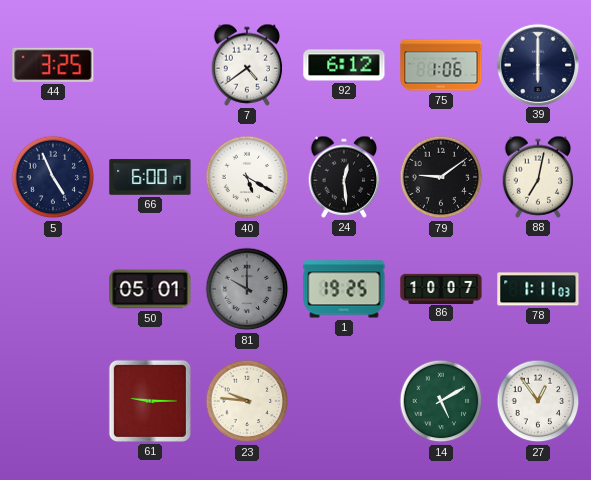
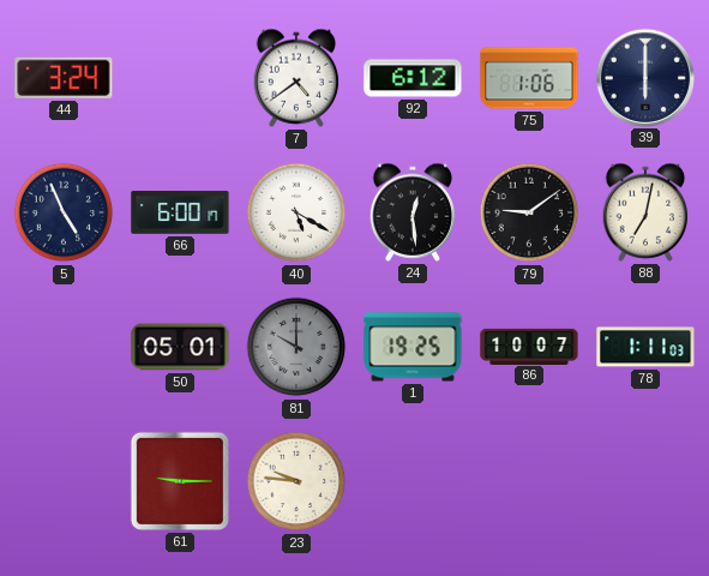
44: 3:25 -> 3:24
14: 5:10 -> none
27: 12:54 -> none
